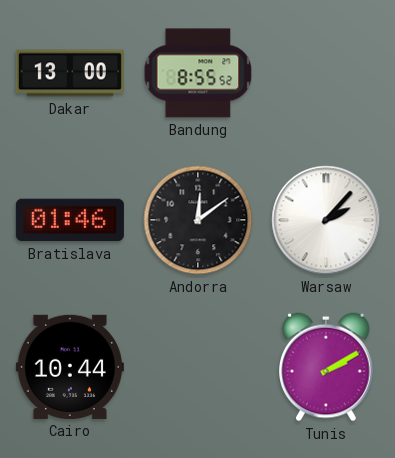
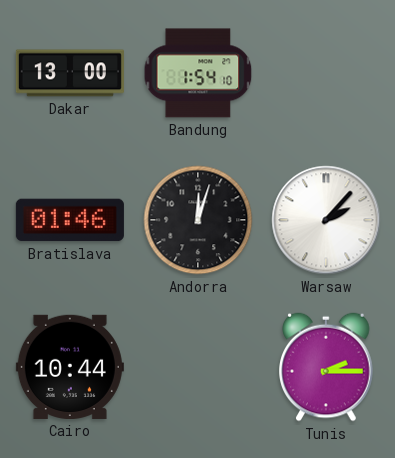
Bandung: 8:55 -> 1:54
Andorra: 12:09 -> 12:03
Tunis: 2:10 -> 2:15
